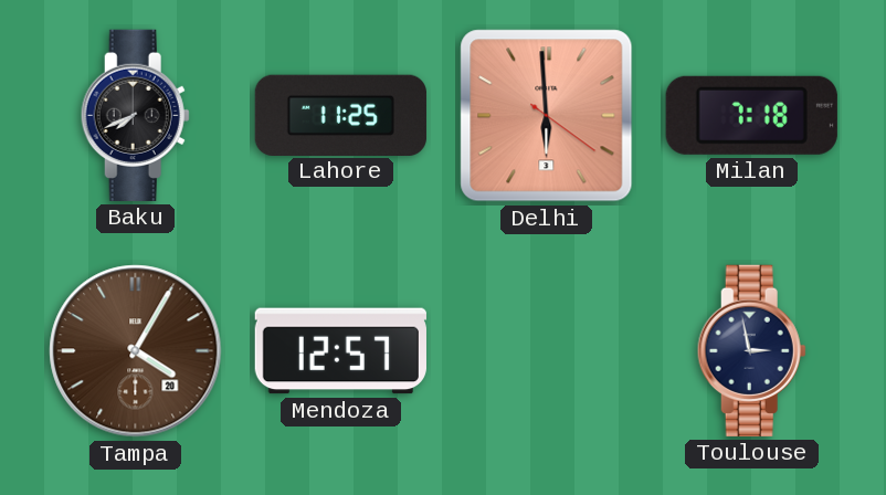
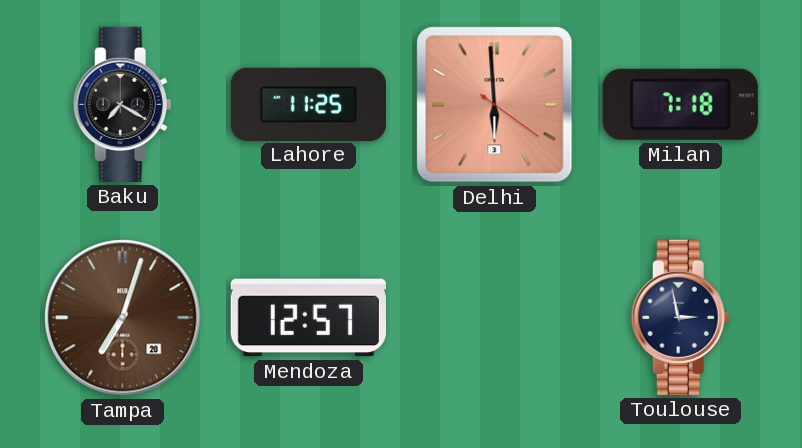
Baku: 7:41 -> 7:20
Tampa: 4:05 -> 7:03
